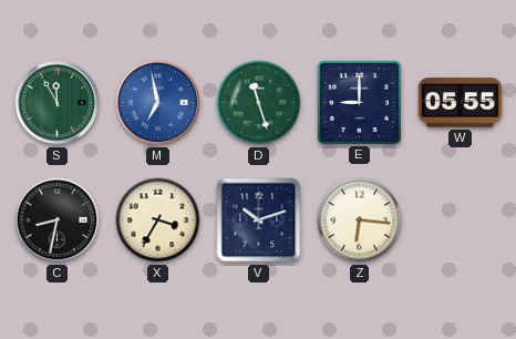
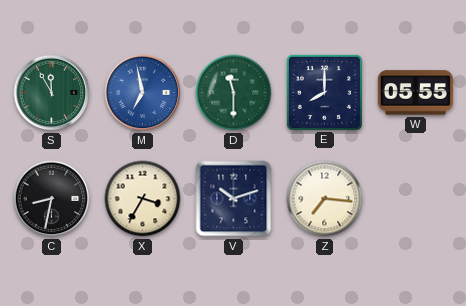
D: 11:27 -> 11:30
E: 9:00 -> 8:00
Z: 6:16 -> 7:16
